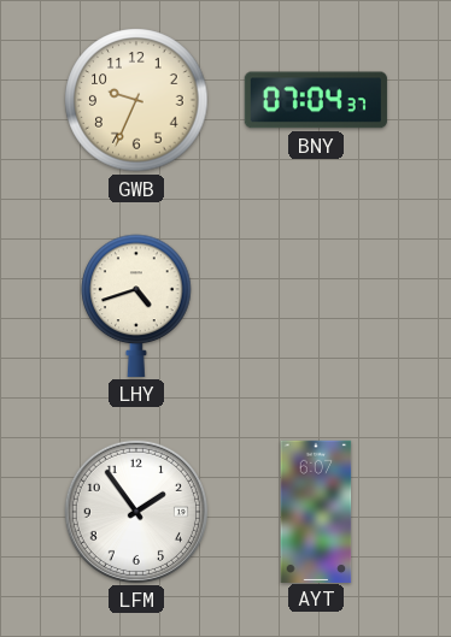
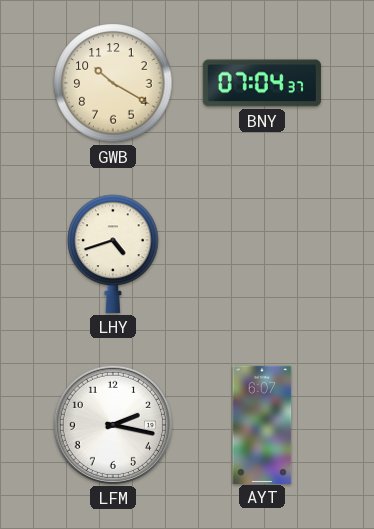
GWB: 9:34 -> 10:20
LFM: 1:54 -> 2:17
